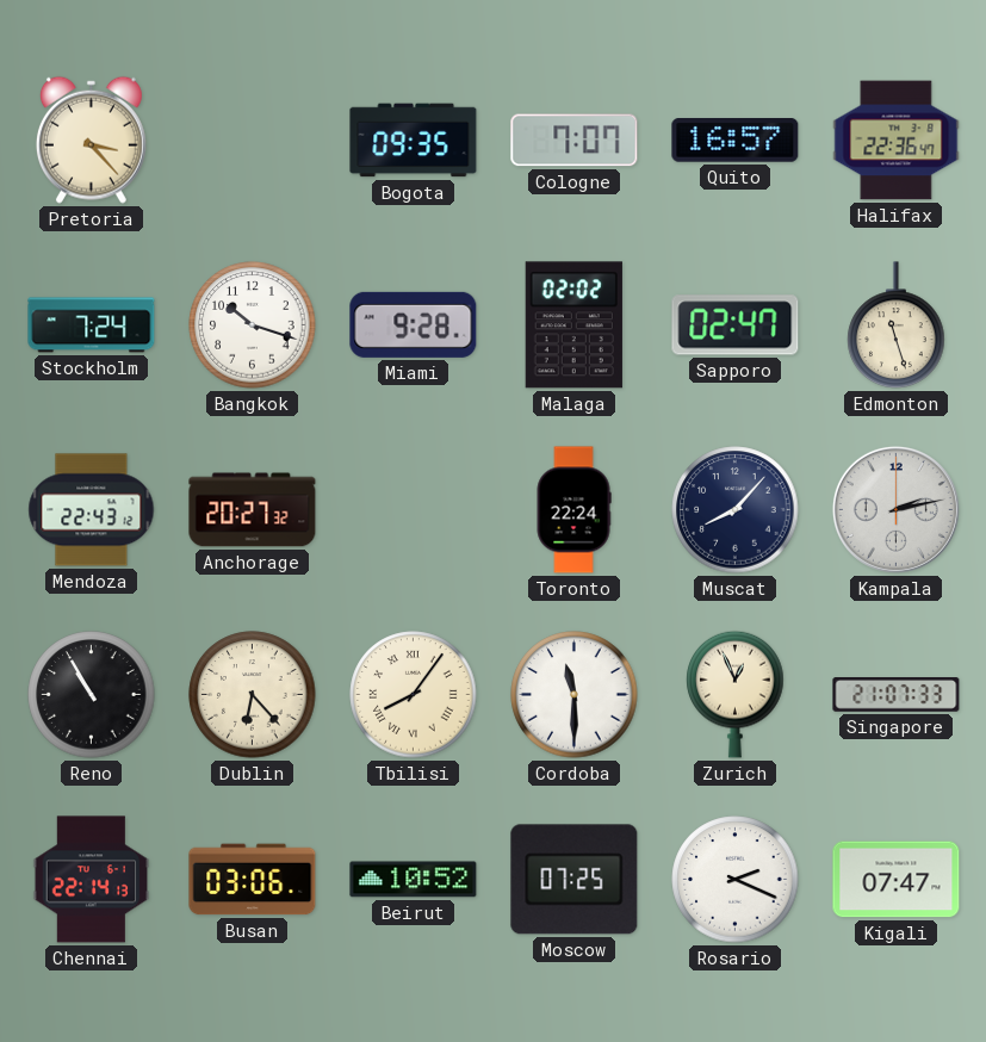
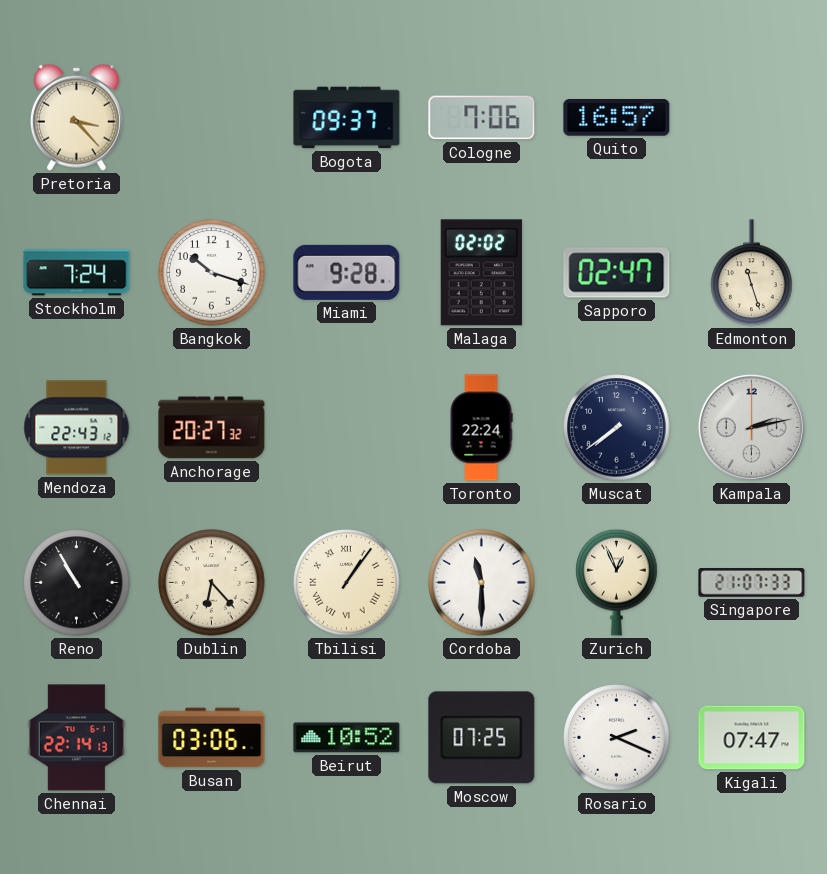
Bogota: 09:35 -> 09:37
Cologne: 7:07 -> 7:06
Halifax: 22:36 -> none
Muscat: 8:07 -> 7:39
Tbilisi: 8:06 -> 1:06
